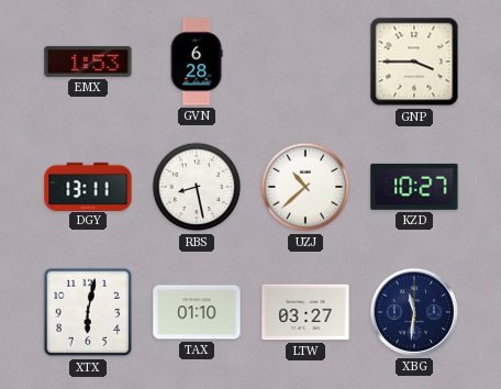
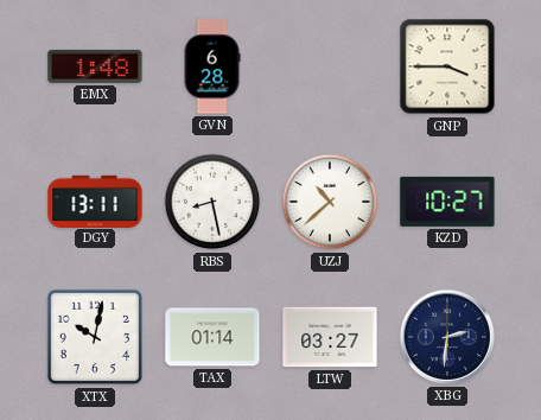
EMX: 1:53 -> 1:48
XTX: 6:02 -> 10:02
TAX: 01:10 -> 01:14
XBG: 11:31 -> 2:31
